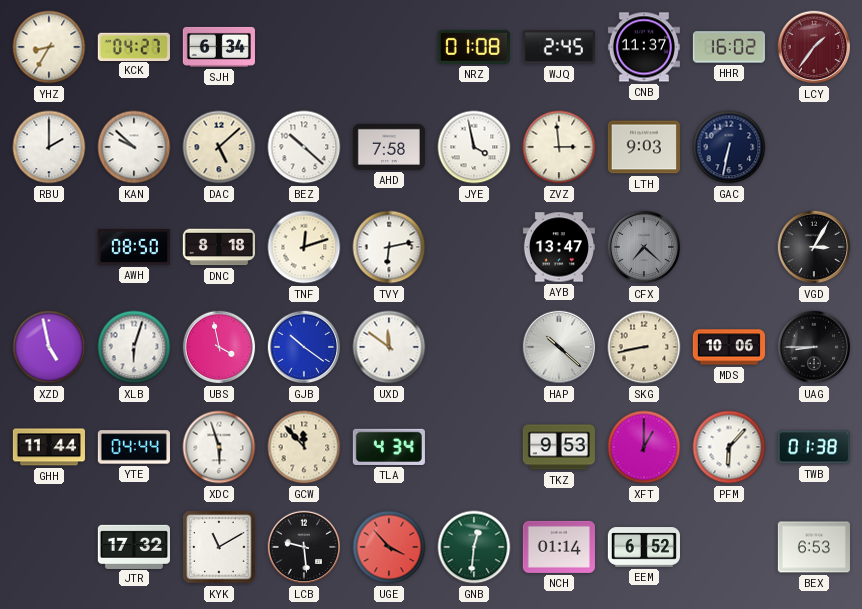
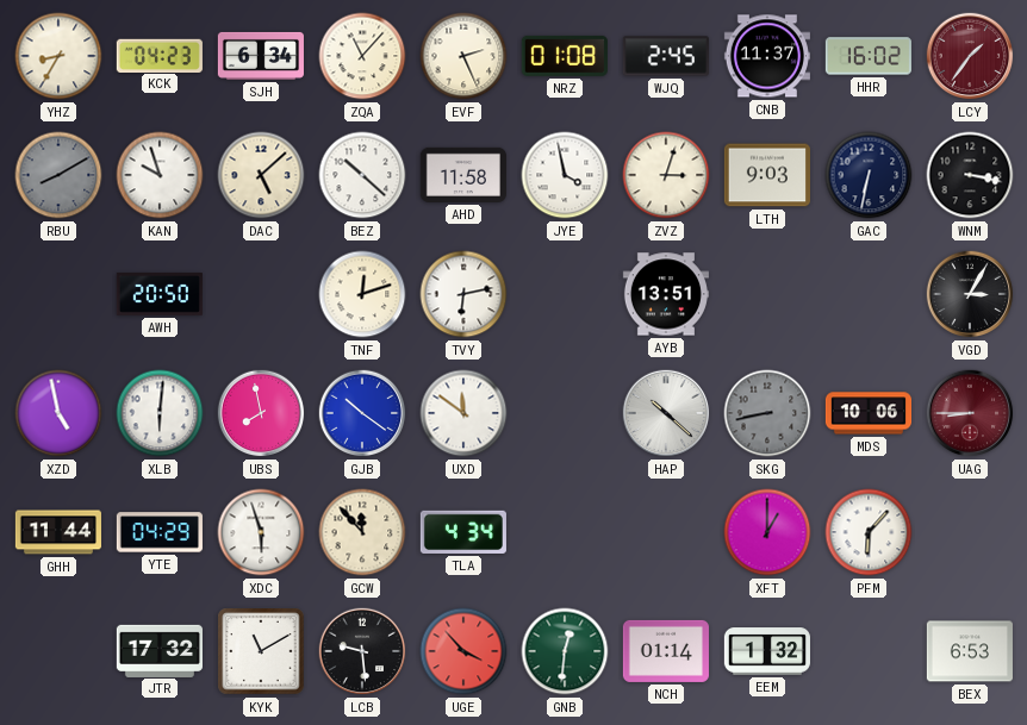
KCK: 04:27 -> 04:23
ZQA: none -> 11:07
EVF: none -> 2:26
RBU: 2:00 -> 8:10
RBU dial: white -> grey
KAN: 9:52 -> 9:57
AHD: 7:58 -> 11:58
ZVZ: 2:59 -> 3:03
WNM: none -> 3:17
AWH: 08:50 -> 20:50
DNC: 8:18 -> none
AYB: 13:47 -> 13:51
CFX: 7:22 -> none
XLB: 6:03 -> 6:01
UBS: 3:58 -> 7:58
SKG dial: cream -> grey
UAG dial: black -> burgundy
YTE: 04:44 -> 04:29
TKZ: 9:53 -> none
TWB: 01:38 -> none
EEM: 6:52 -> 1:32
